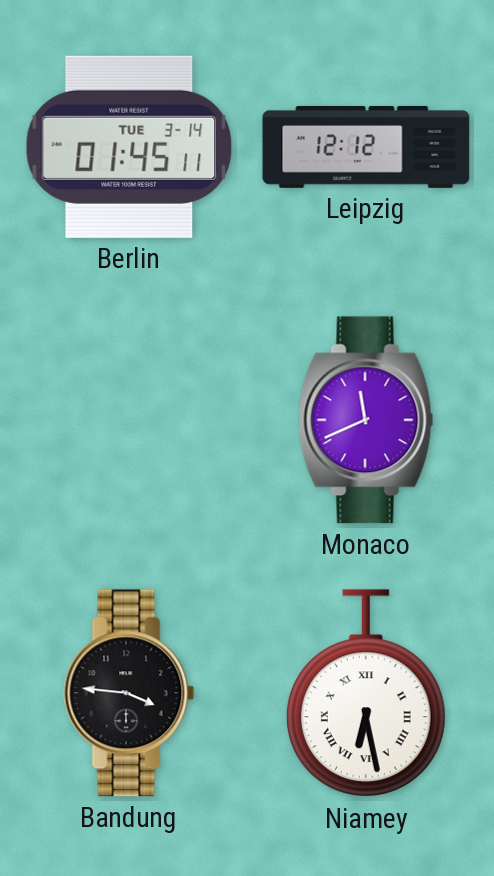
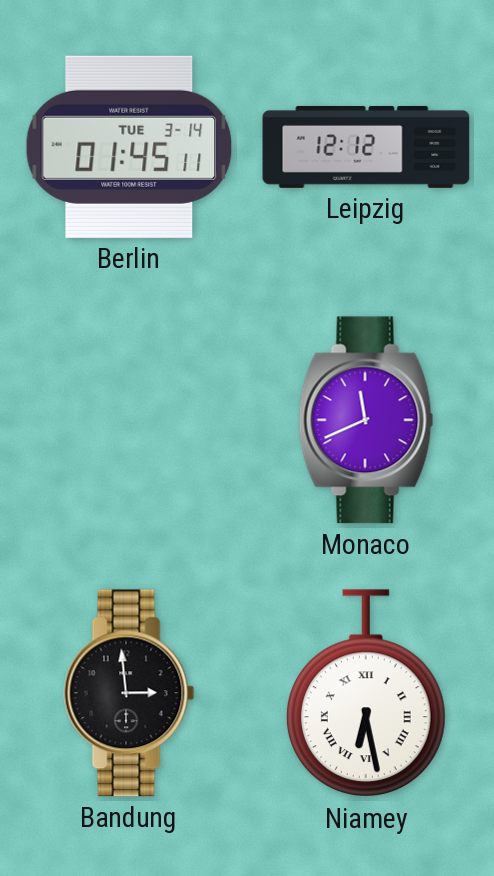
Bandung: 3:46 -> 2:59
